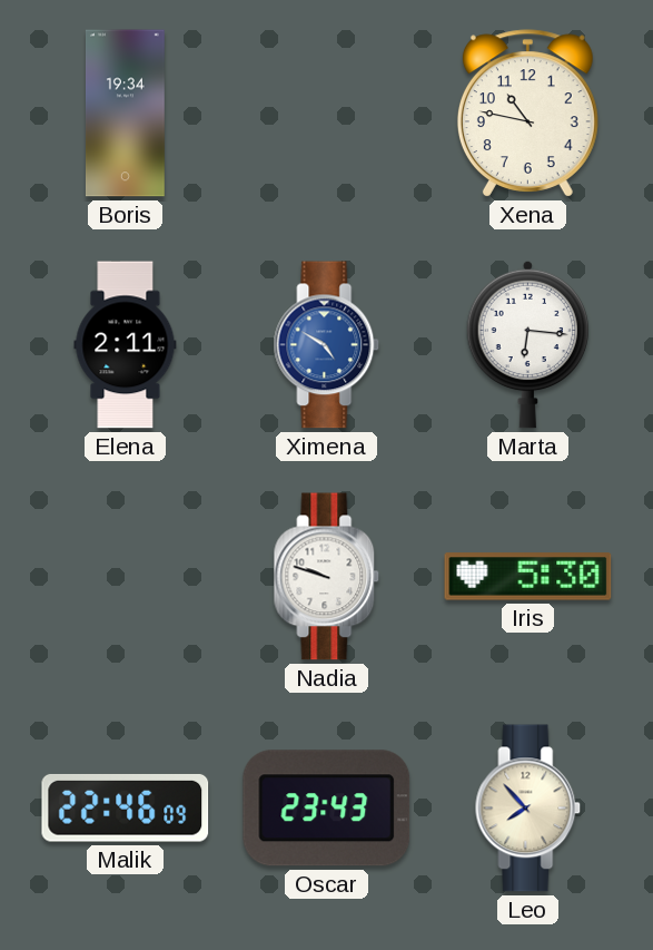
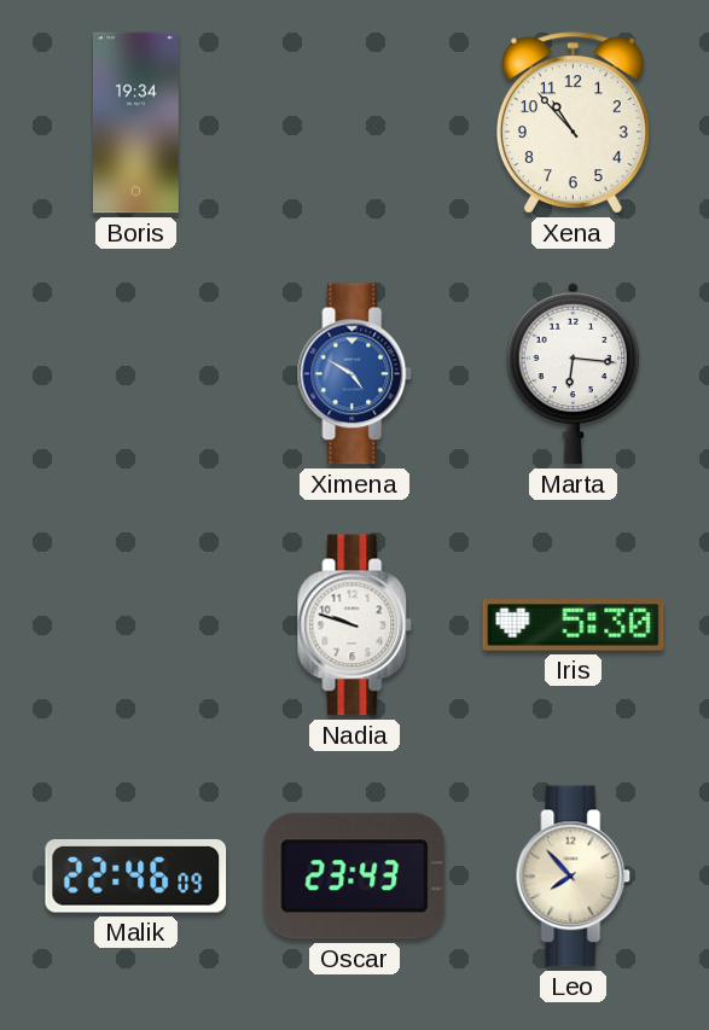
Xena: 10:47 -> 10:53
Elena: 2:11 -> none
